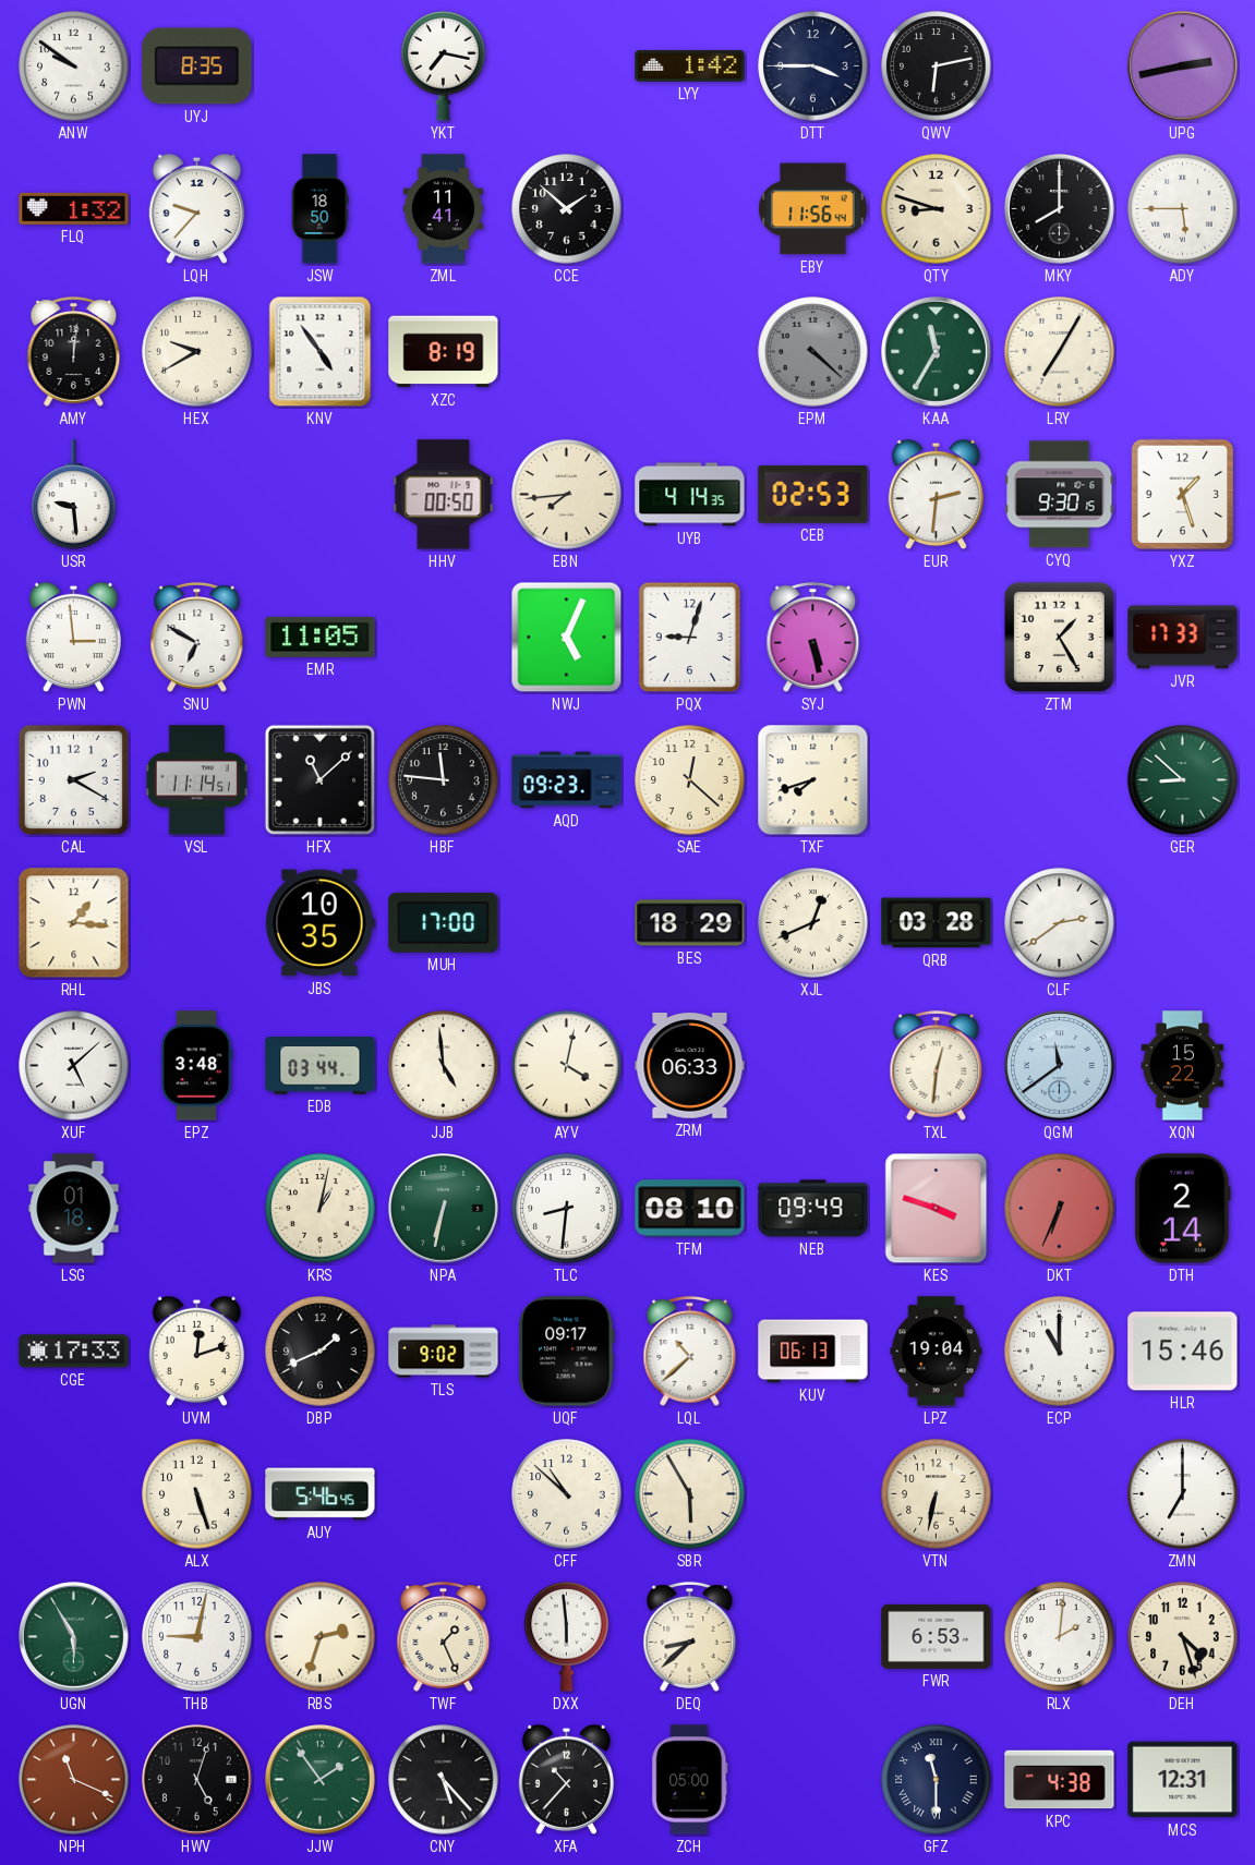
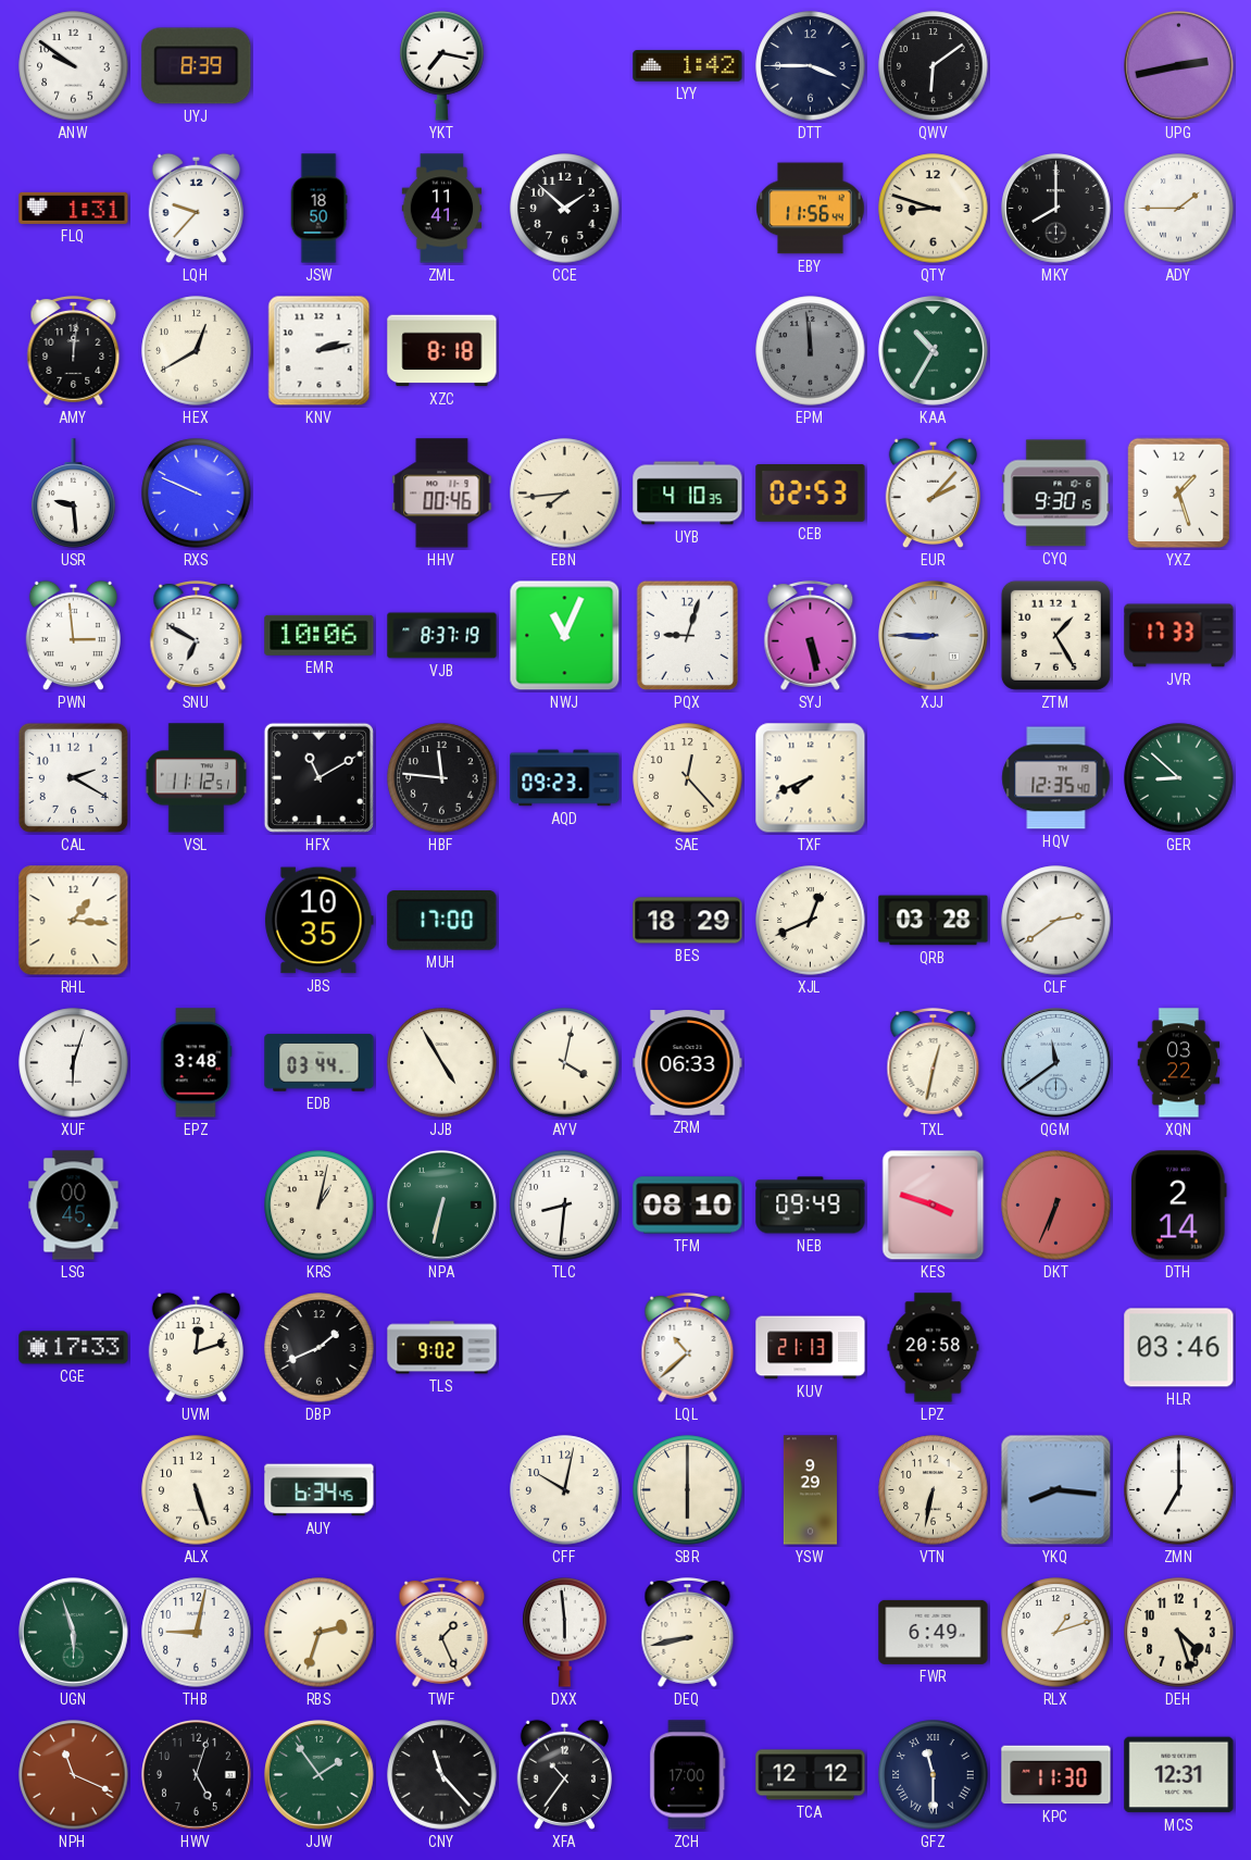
UYJ: 8:35 -> 8:39
QWV: 6:13 -> 6:09
FLQ: 1:32 -> 1:31
ADY: 5:45 -> 1:45
HEX: 9:40 -> 12:40
KNV: 4:54 -> 2:13
XZC: 8:19 -> 8:18
EPM: 4:22 -> 11:59
KAA: 11:35 -> 10:35
LRY: 7:05 -> none
RXS: none -> 9:49
HHV: 00:50 -> 00:46
UYB: 4:14 -> 4:10
EUR: 2:31 -> 2:07
EMR: 11:05 -> 10:06
VJB: none -> 8:37
NWJ: 5:04 -> 11:04
XJJ: none -> 8:45
VSL: 11:14 -> 11:12
HFX: 11:08 -> 11:10
SAE: 12:22 -> 12:23
TXF: 7:42 -> 7:41
HQV: none -> 12:35
XUF: 5:08 -> 6:03
JJB: 4:59 -> 4:55
TXL: 12:31 -> 12:32
XQN: 15:22 -> 03:22
LSG: 01:18 -> 00:45
UQF: 09:17 -> none
KUV: 06:13 -> 21:13
LPZ: 19:04 -> 20:58
ECP: 11:00 -> none
HLR: 15:46 -> 03:46
AUY: 5:46 -> 6:34
CFF: 10:52 -> 10:02
SBR: 5:55 -> 6:00
YSW: none -> 9:29
YKQ: none -> 8:16
UGN: 5:55 -> 5:57
DEQ: 8:38 -> 8:43
FWR: 6:53 -> 6:49
RLX: 2:01 -> 1:12
CNY: 5:23 -> 11:23
XFA: 10:37 -> 10:36
ZCH: 05:00 -> 17:00
TCA: none -> 12:12
KPC: 4:38 -> 11:30
